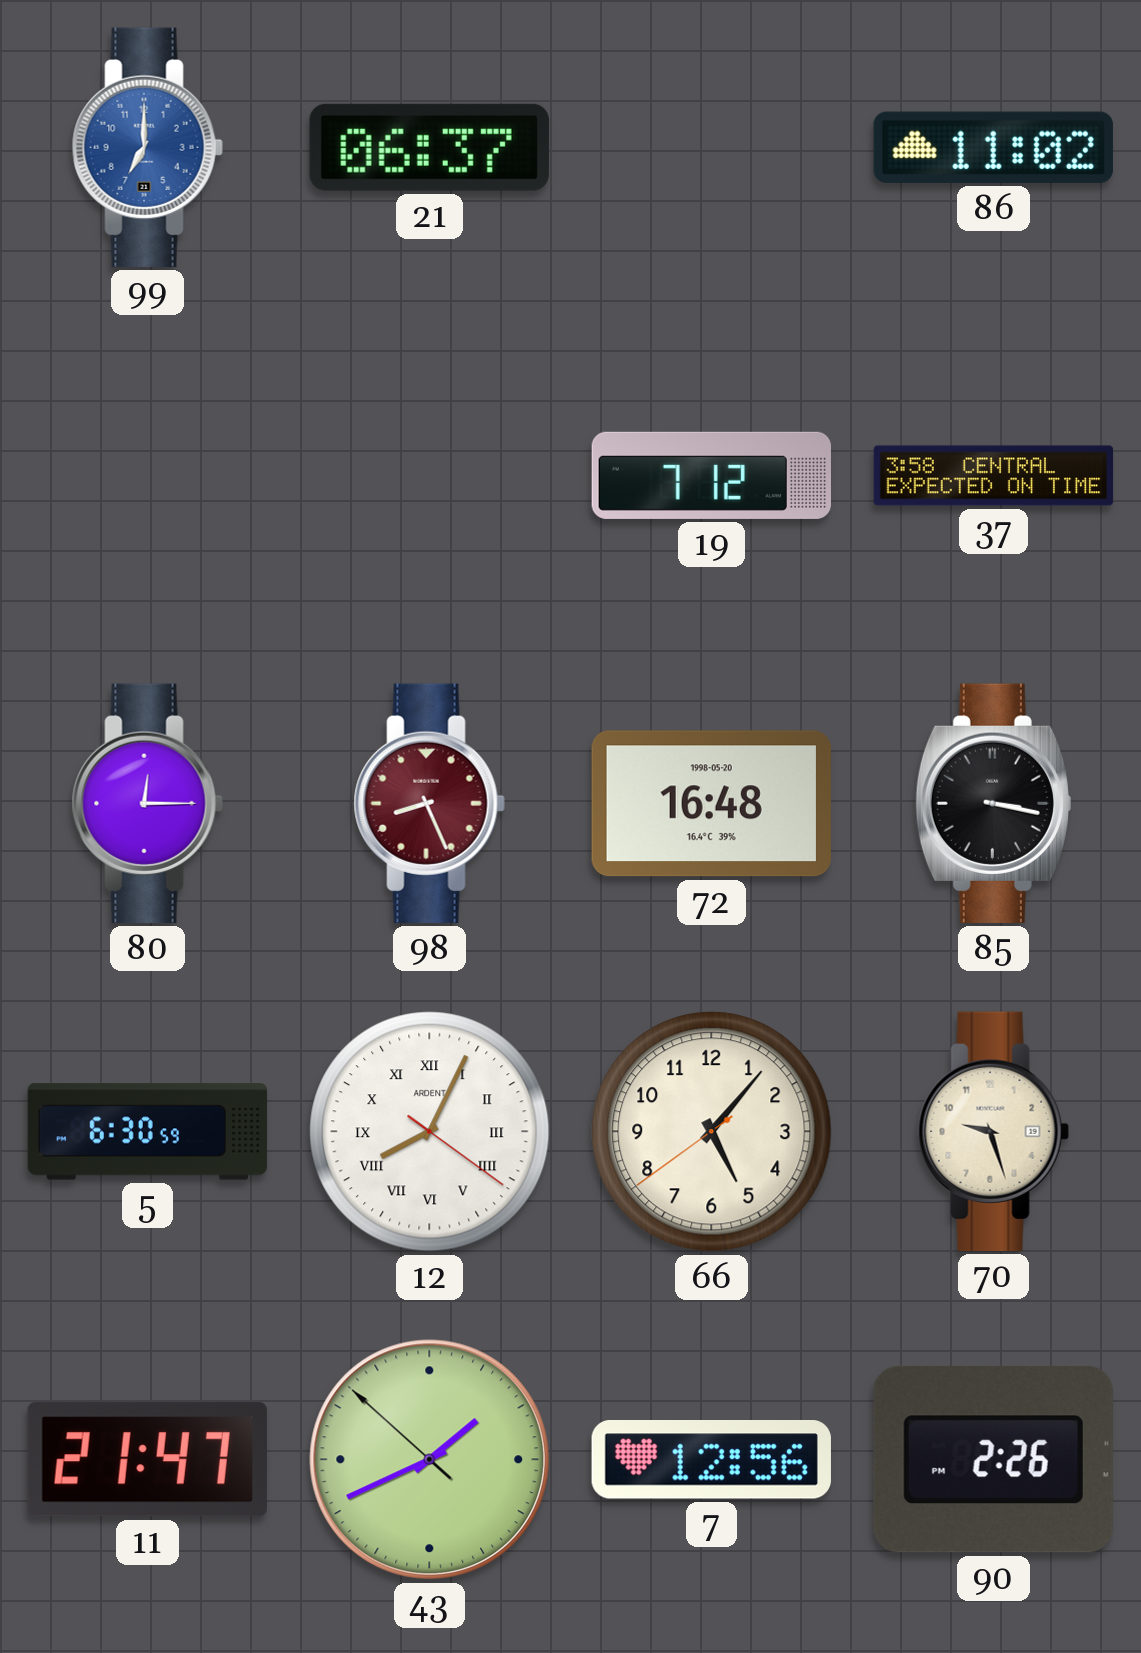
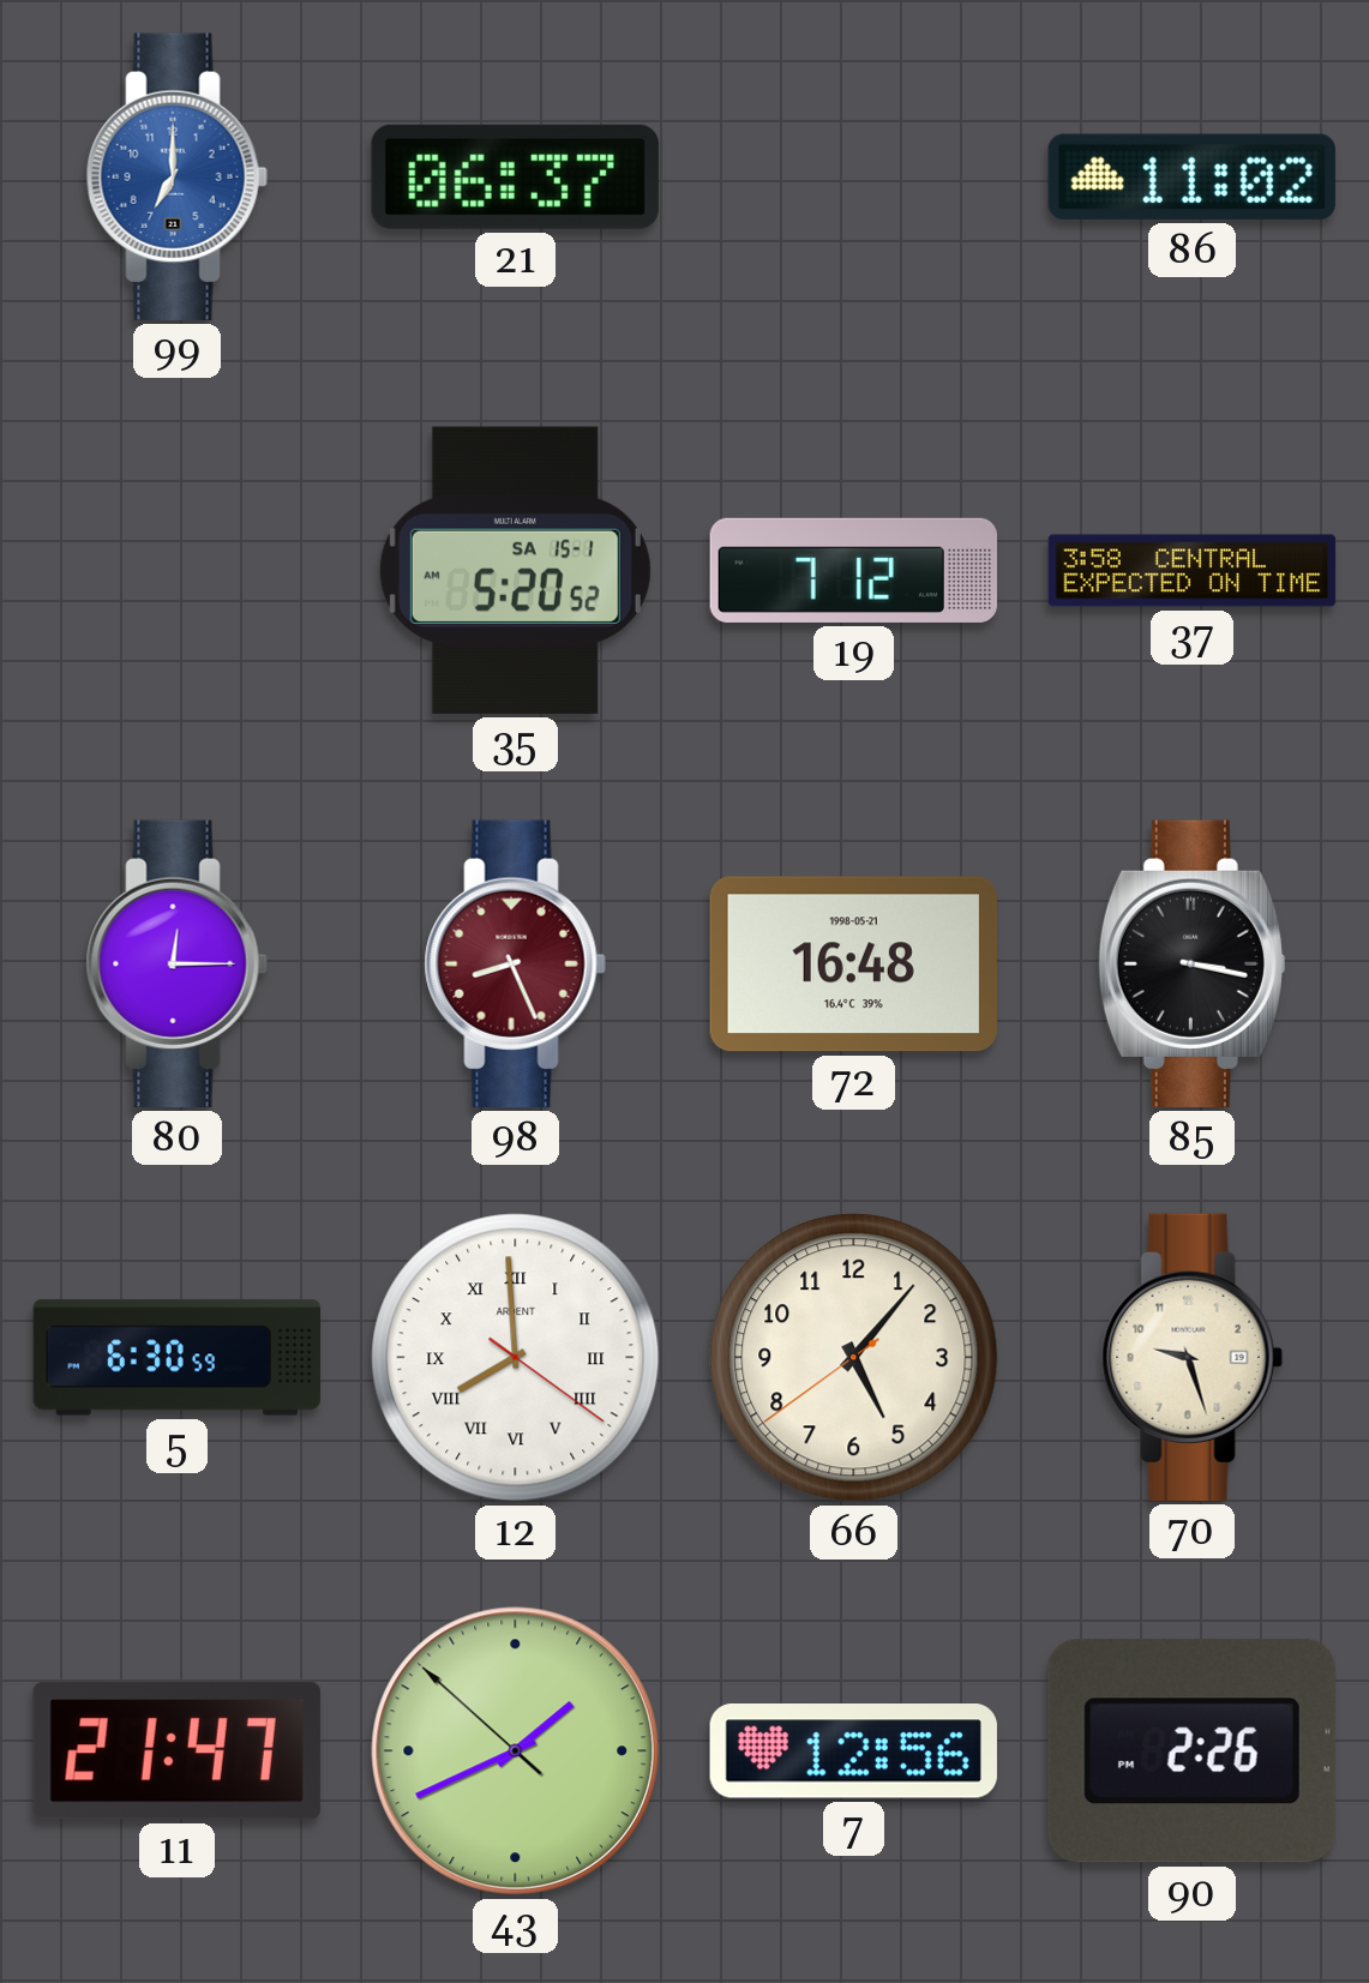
35: none -> 5:20
72 date: 1998-05-20 -> 1998-05-21
12: 8:04 -> 7:59
